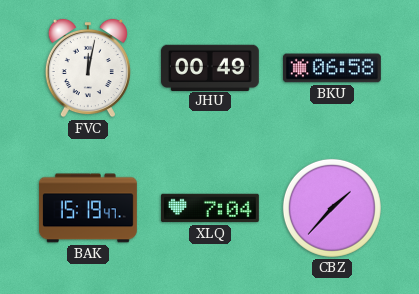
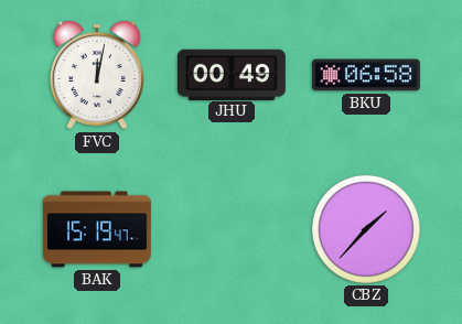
XLQ: 7:04 -> none
